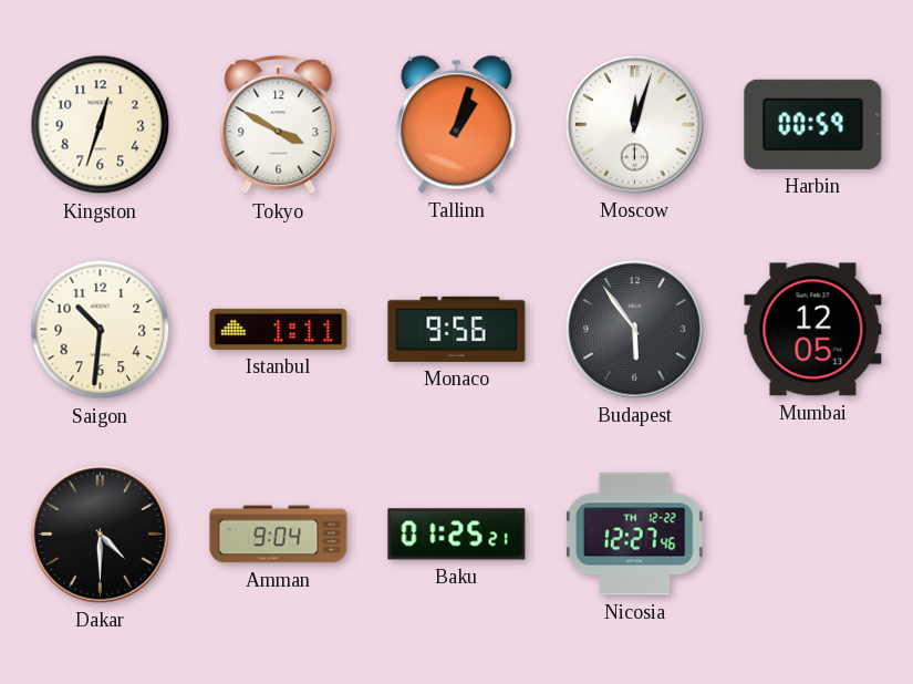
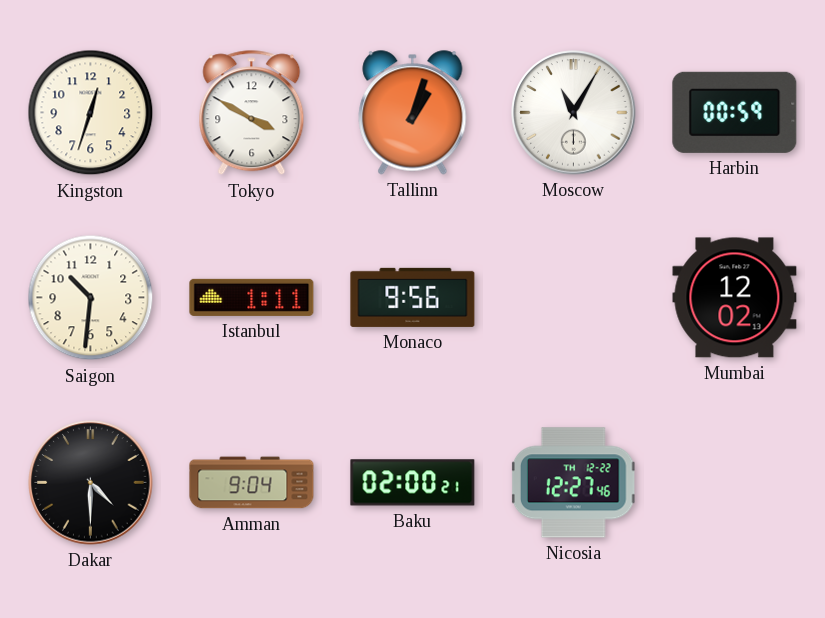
Moscow: 12:03 -> 11:05
Budapest: 5:54 -> none
Mumbai: 12:05 -> 12:02
Baku: 01:25 -> 02:00
